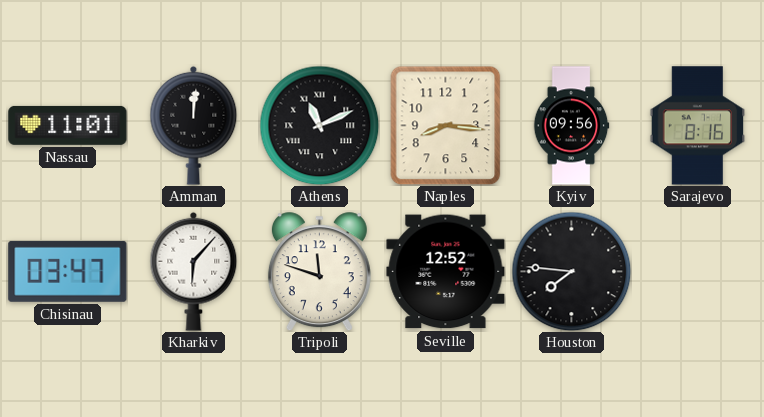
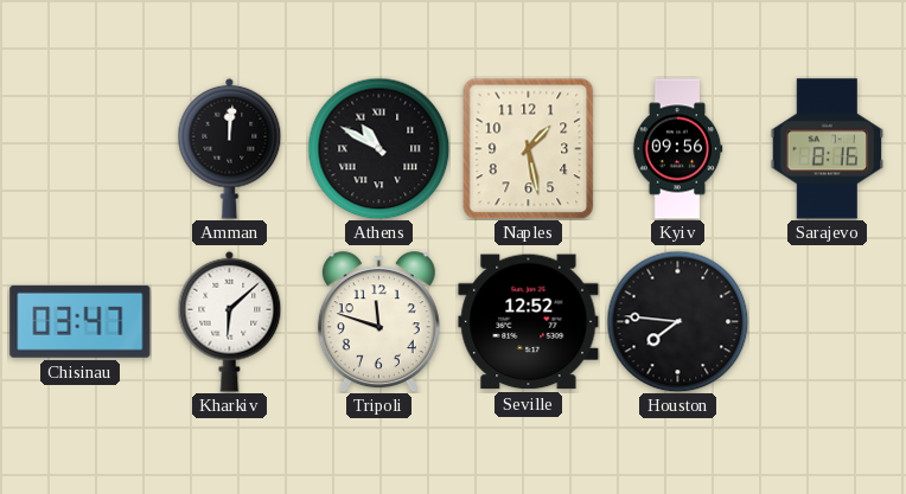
Nassau: 11:01 -> none
Athens: 11:11 -> 10:50
Naples: 8:16 -> 1:28
Kharkiv: 6:07 -> 6:08
